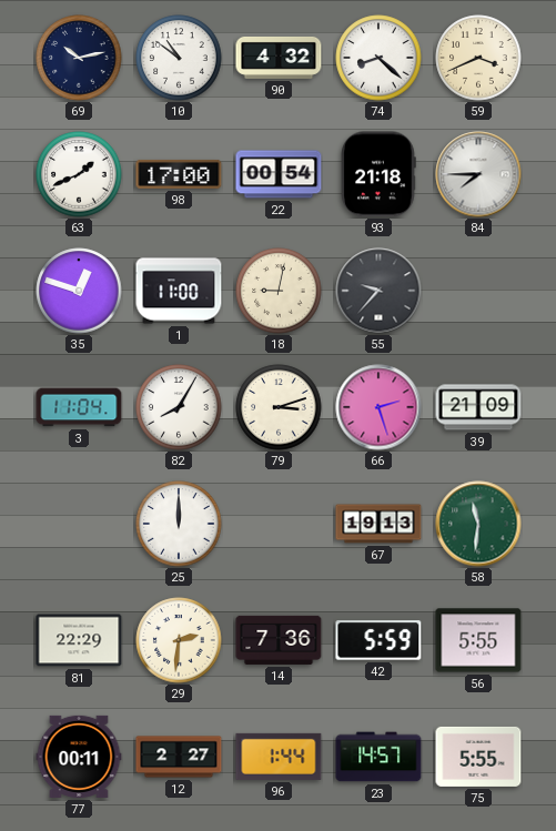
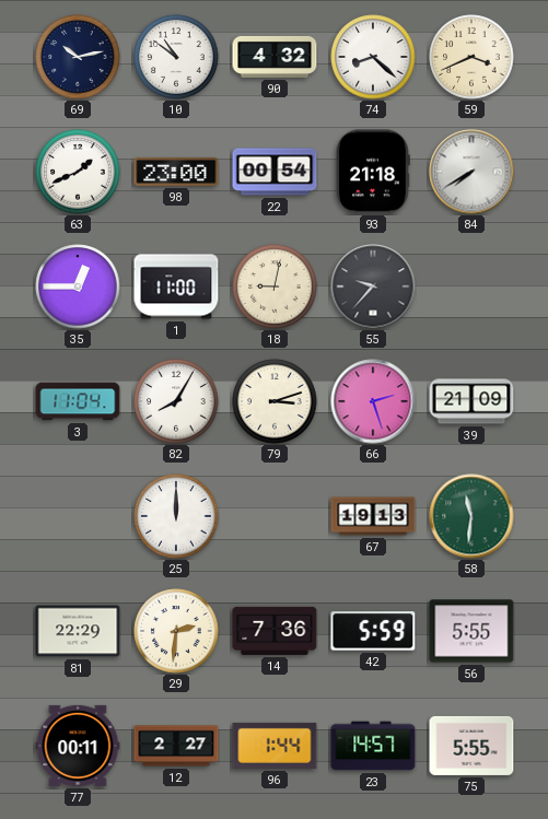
98: 17:00 -> 23:00
84: 7:45 -> 7:40
35: 12:48 -> 12:45
